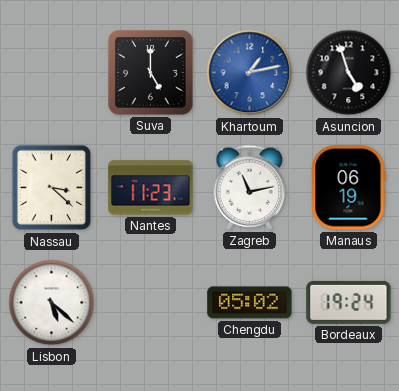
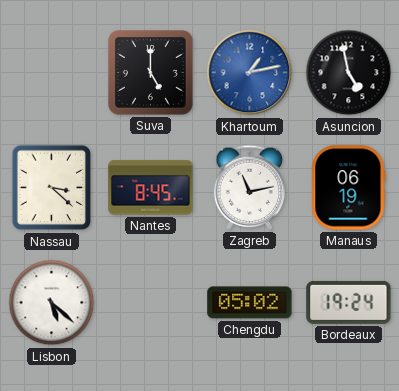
Asuncion: 4:57 -> 4:58
Nantes: 11:23 -> 8:45
